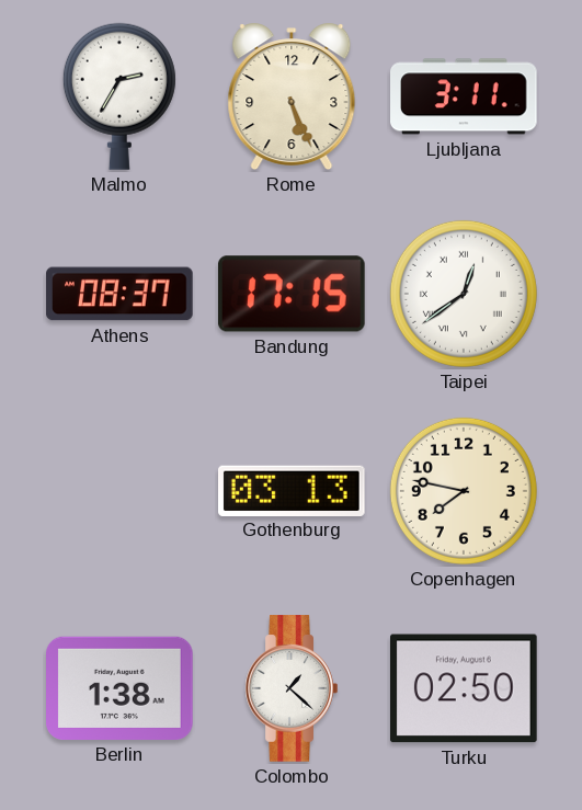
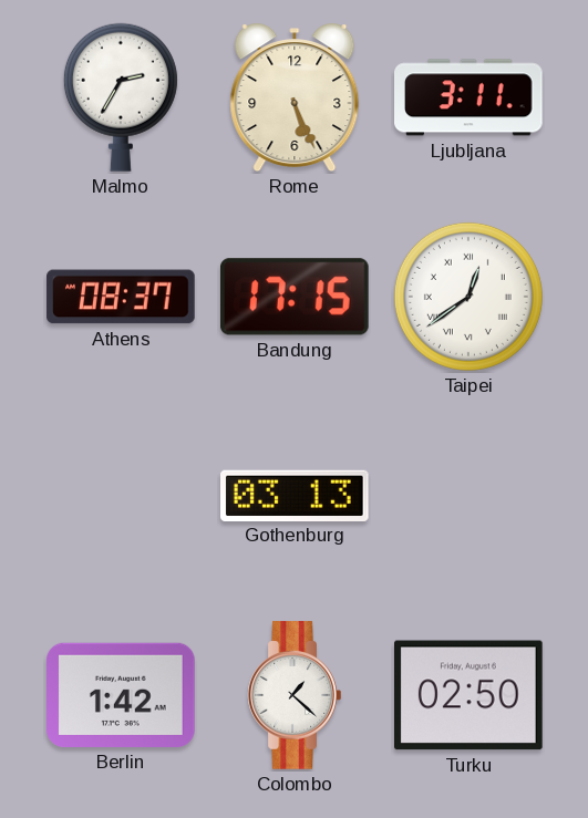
Copenhagen: 7:47 -> none
Berlin: 1:38 -> 1:42
